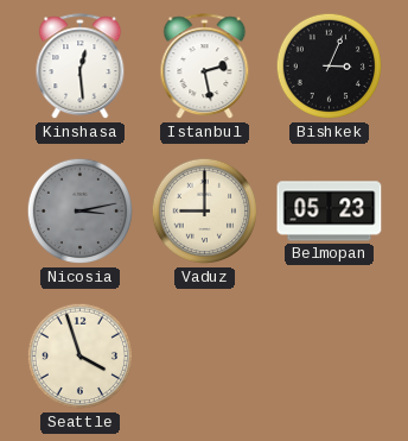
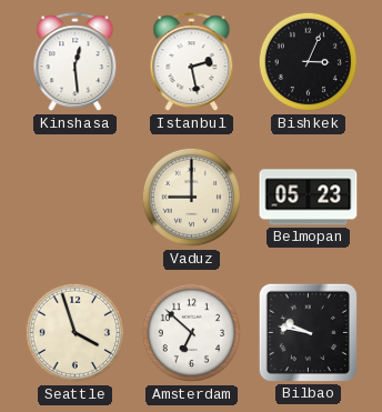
Nicosia: 3:13 -> none
Amsterdam: none -> 6:52
Bilbao: none -> 9:47
